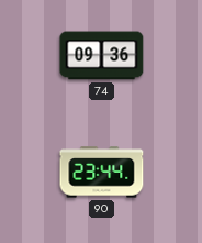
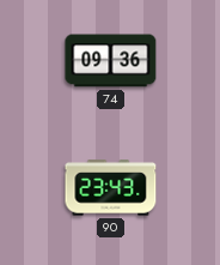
90: 23:44 -> 23:43
